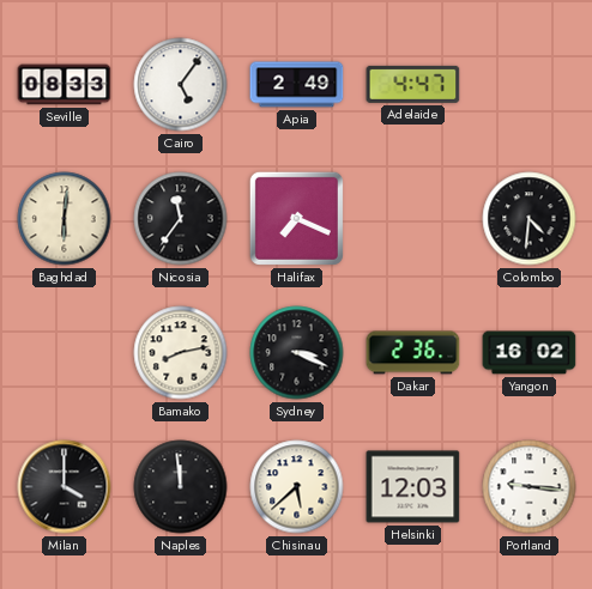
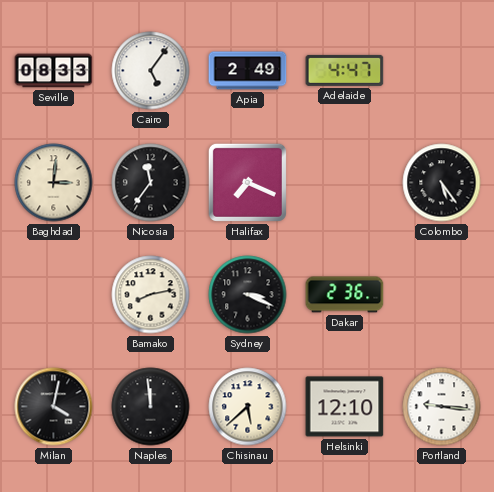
Baghdad: 6:01 -> 3:01
Colombo: 4:31 -> 5:24
Yangon: 16:02 -> none
Milan: 4:00 -> 4:02
Helsinki: 12:03 -> 12:10
